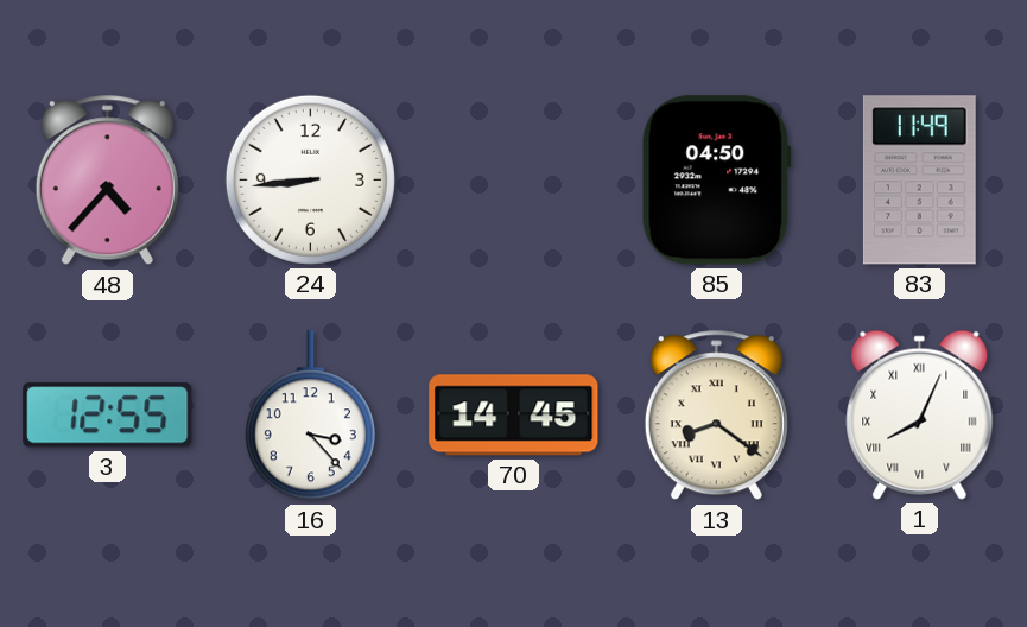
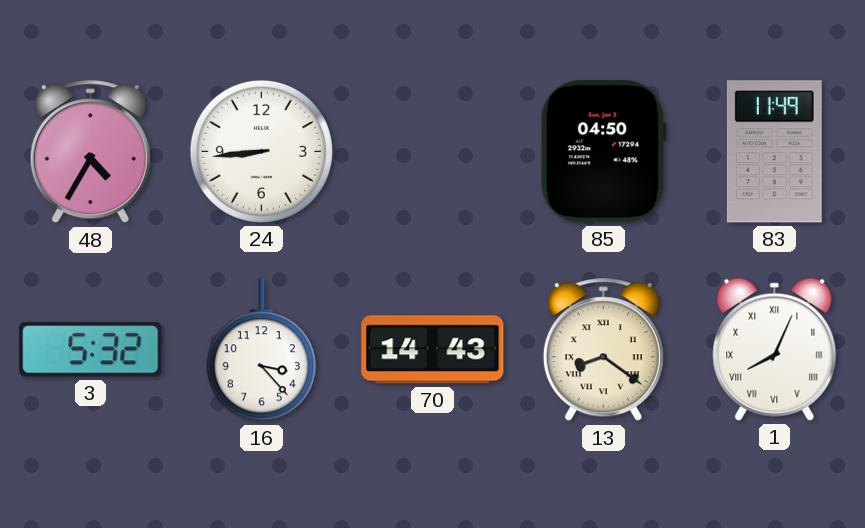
48: 4:37 -> 4:35
3: 12:55 -> 5:32
70: 14:45 -> 14:43
